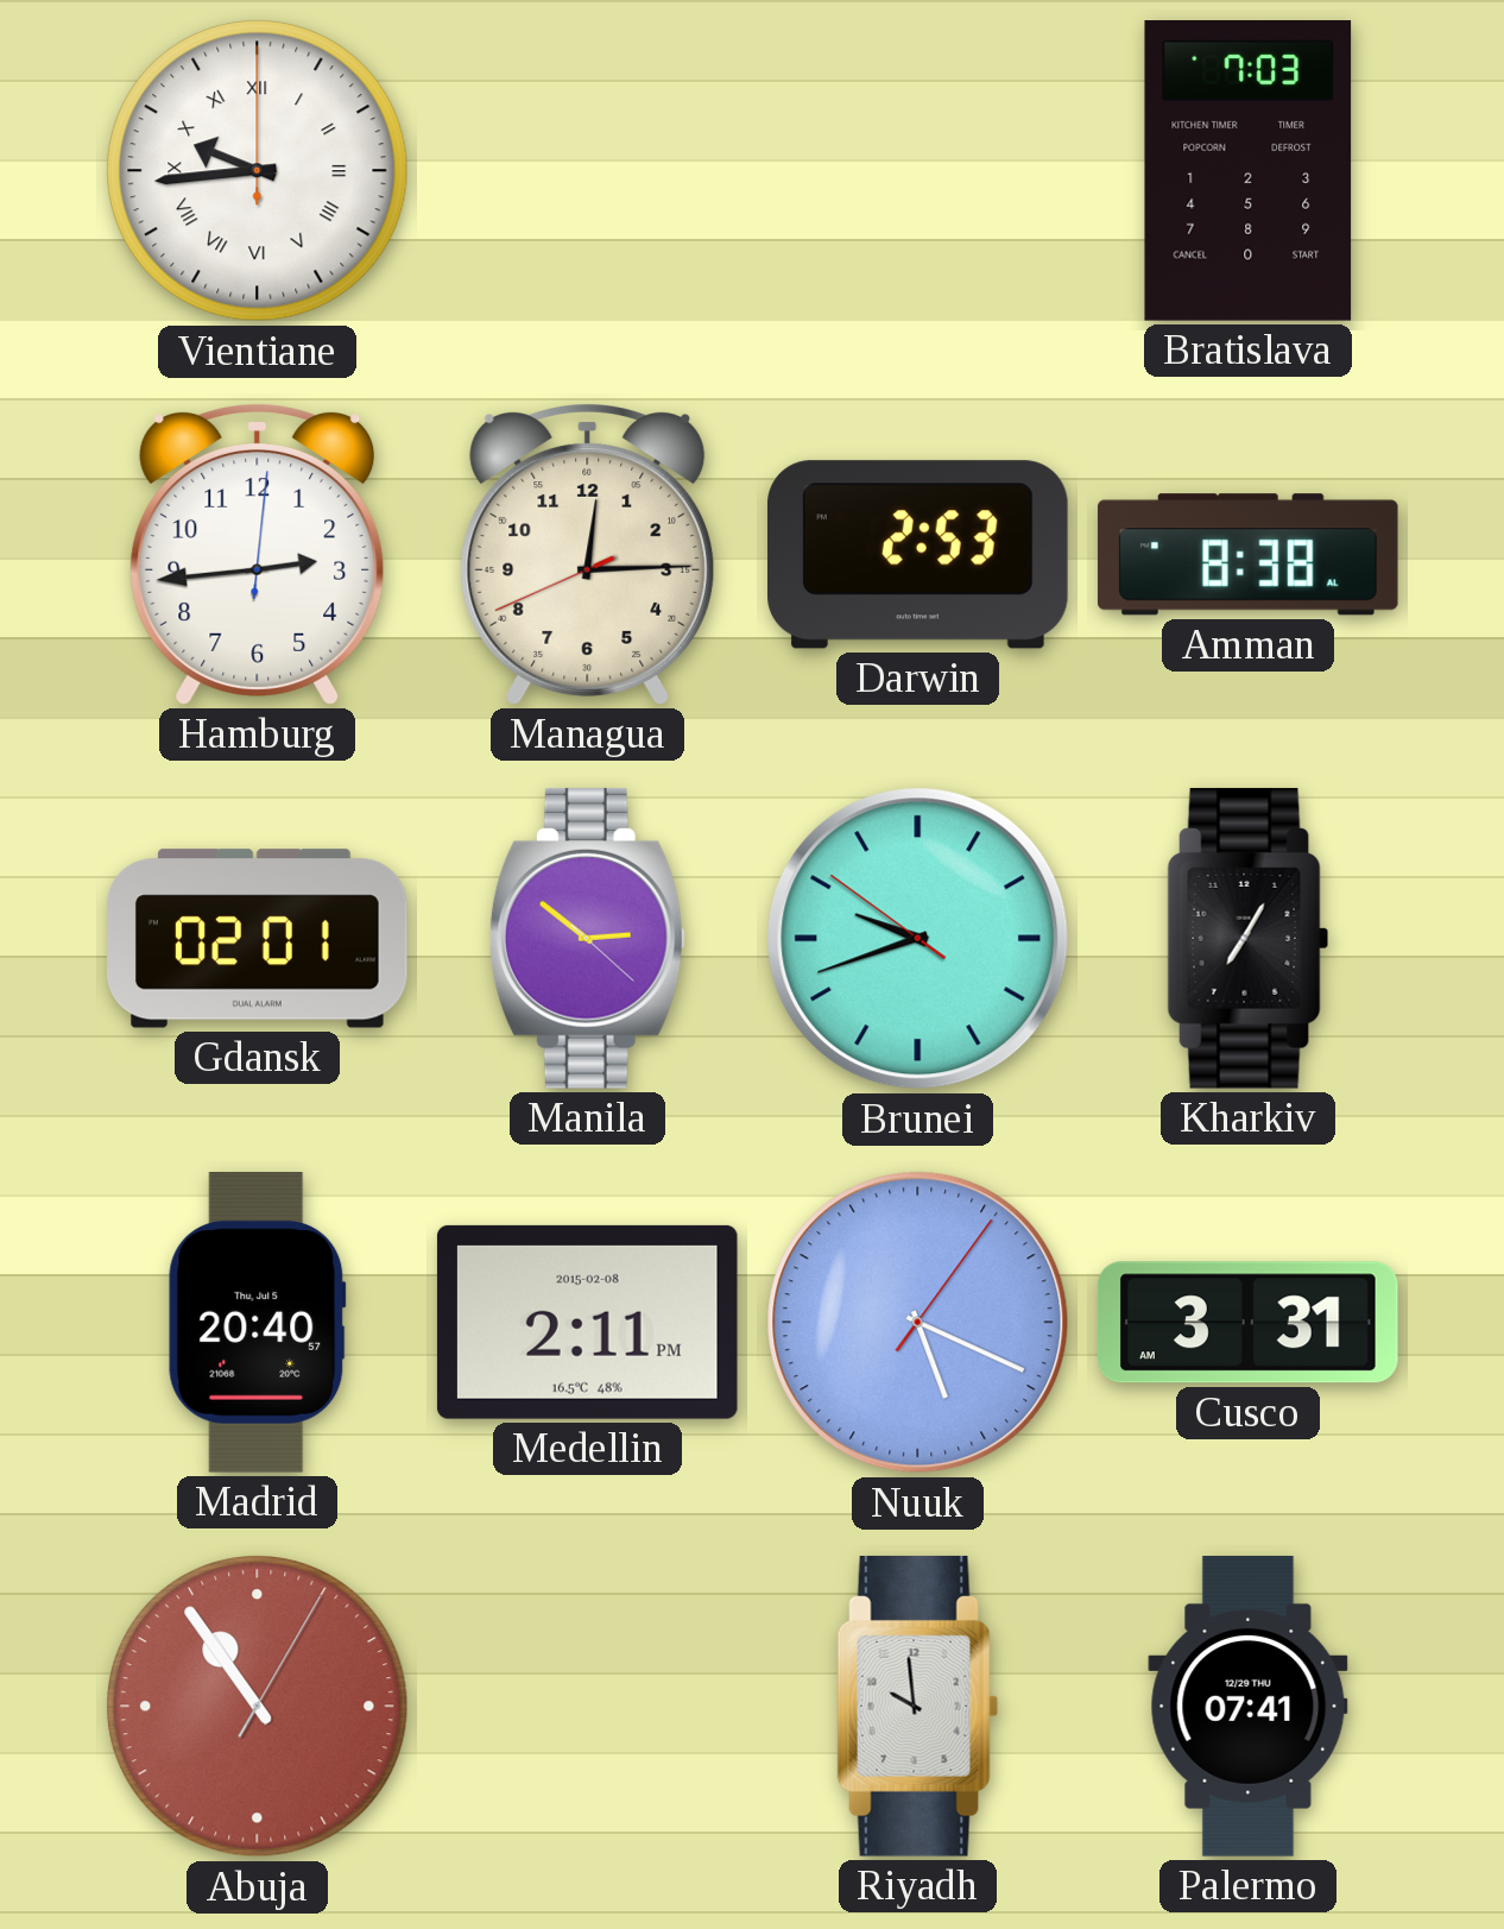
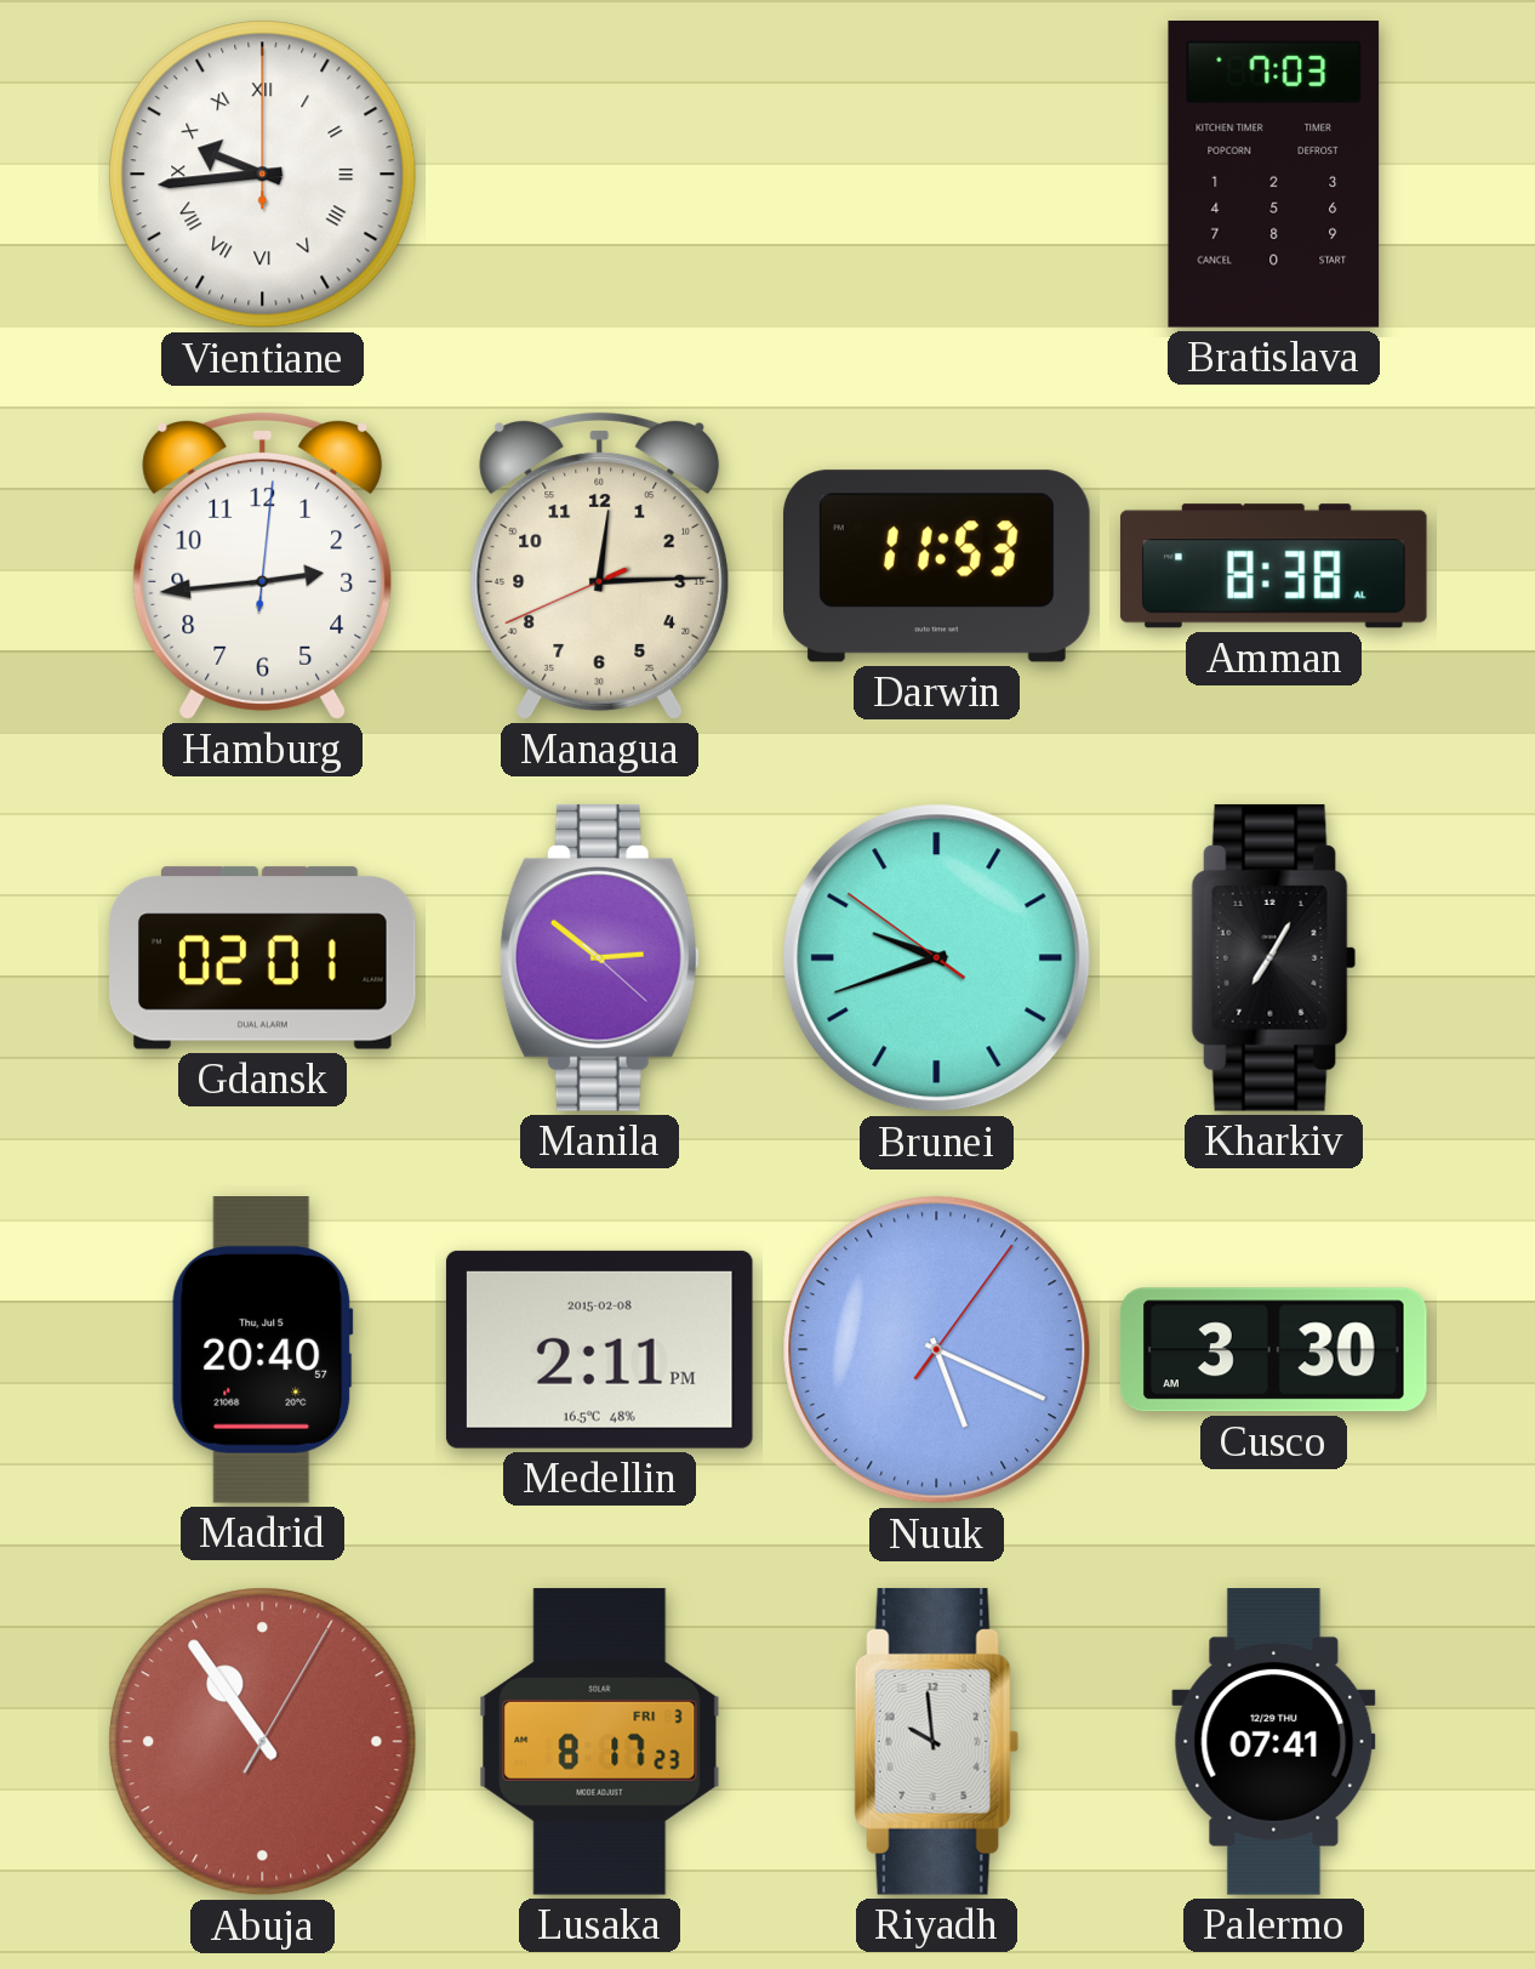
Darwin: 2:53 -> 11:53
Cusco: 3:31 -> 3:30
Lusaka: none -> 8:17
